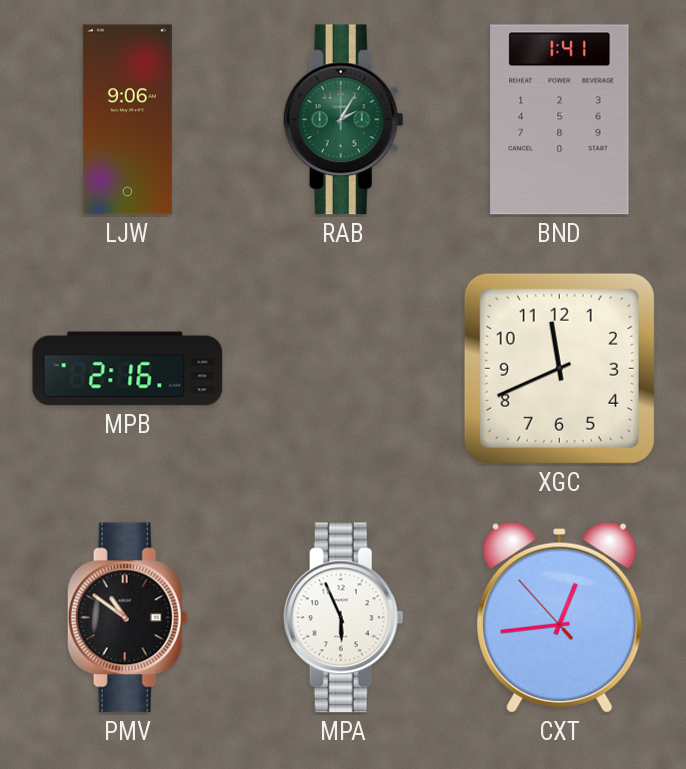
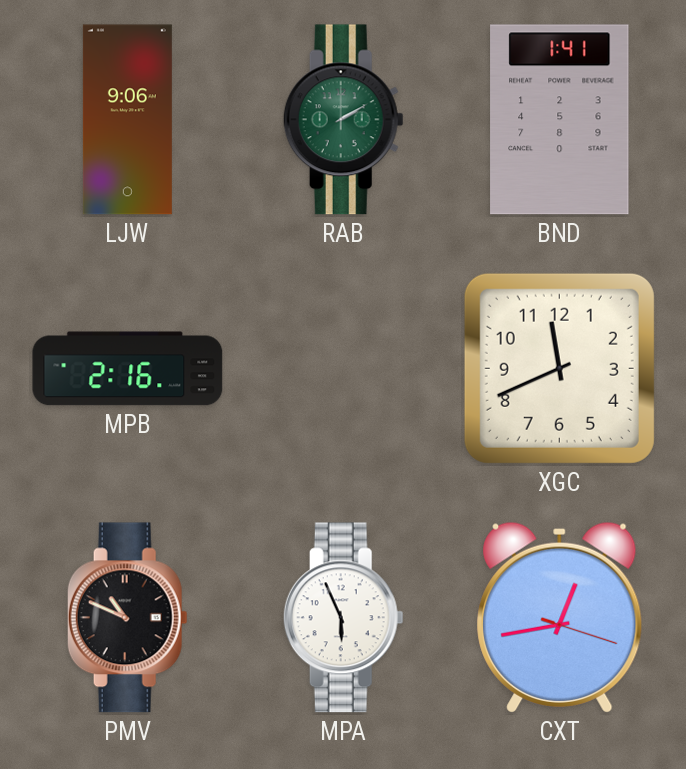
RAB: 2:05 -> 2:10
PMV: 10:51 -> 10:49
CXT: 12:43:53 -> 12:43:18
